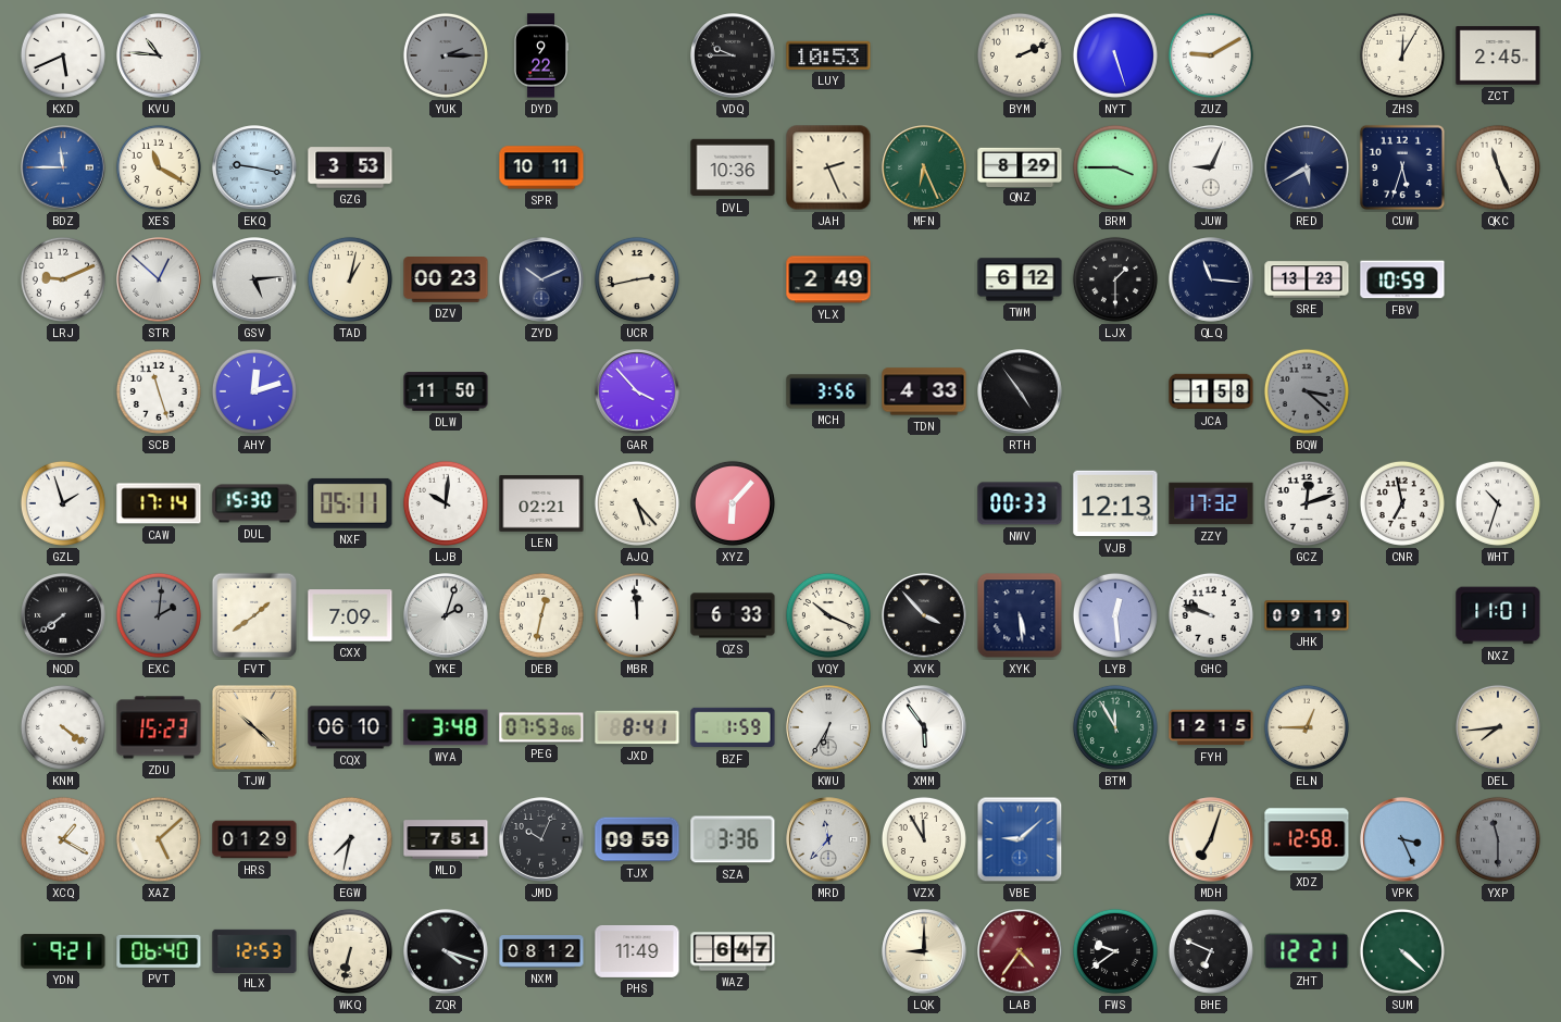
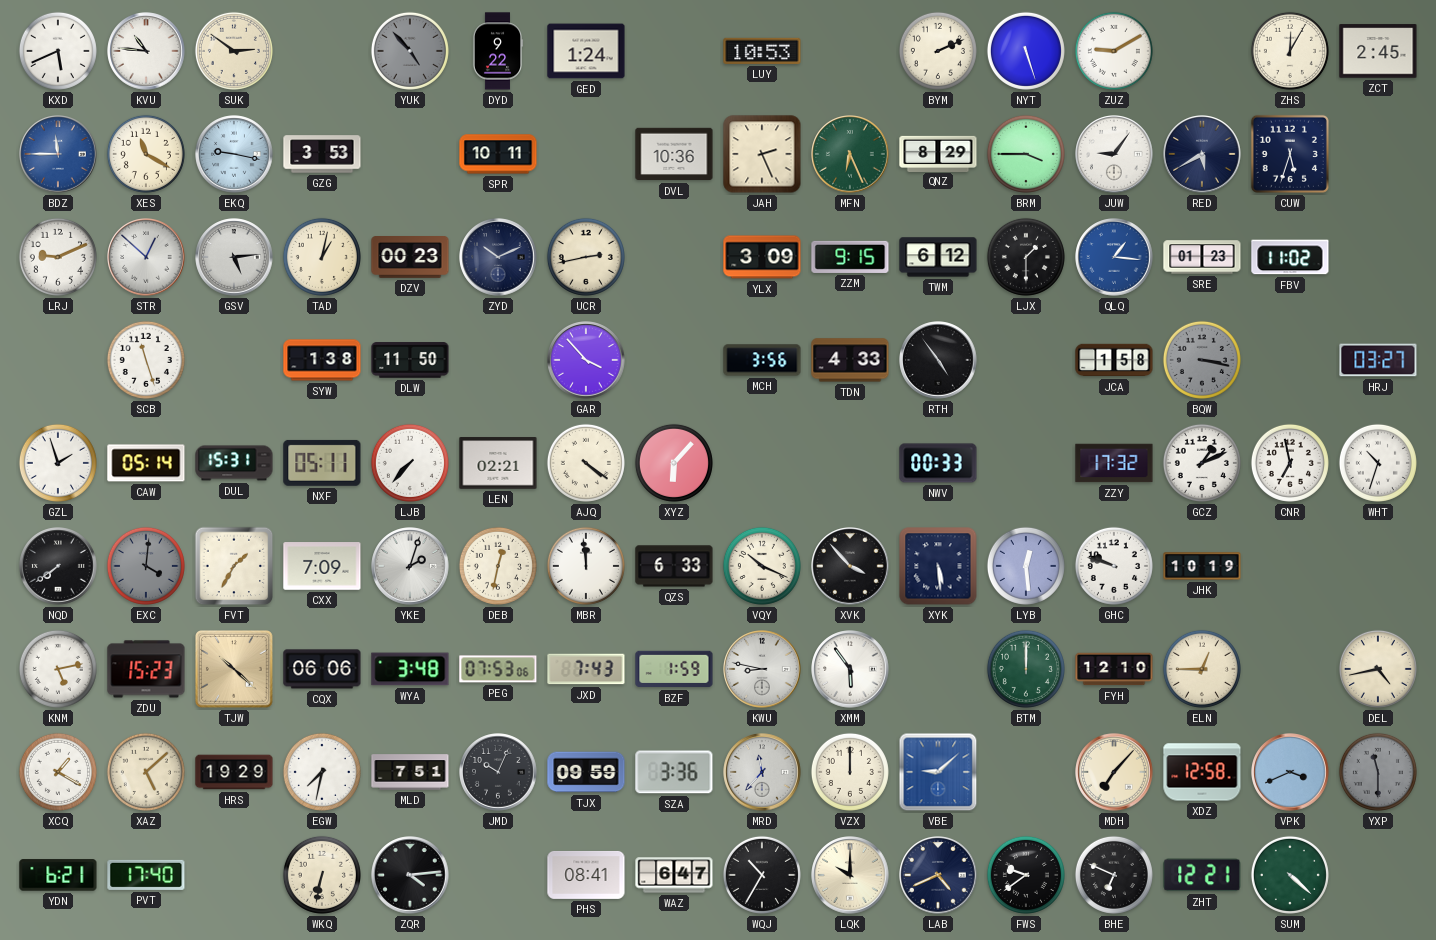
SUK: none -> 2:51
YUK: 2:15 -> 4:53
GED: none -> 1:24
VDQ: 9:45 -> none
JUW: 9:04 -> 9:06
QKC: 11:26 -> none
YLX: 2:49 -> 3:09
ZZM: none -> 9:15
QLQ: 11:16 -> 1:16
QLQ dial: navy -> blue
SRE: 13:23 -> 01:23
FBV: 10:59 -> 11:02
AHY: 12:12 -> none
SYW: none -> 1:38
BQW: 3:22 -> 3:17
HRJ: none -> 03:27
CAW: 17:14 -> 05:14
DUL: 15:30 -> 15:31
LJB: 10:01 -> 7:37
AJQ: 5:23 -> 4:21
VJB: 12:13 -> none
GCZ: 12:12 -> 1:11
EXC: 2:01 -> 4:01
FVT: 1:39 -> 1:35
JHK: 09:19 -> 10:19
NXZ: 11:01 -> none
KNM: 4:21 -> 5:13
CQX: 06:10 -> 06:06
JXD: 8:41 -> 7:43
KWU: 6:35 -> 8:47
BTM: 11:55 -> 12:00
FYH: 12:15 -> 12:10
DEL: 7:44 -> 4:43
HRS: 01:29 -> 19:29
VZX: 11:55 -> 12:00
MDH: 7:03 -> 7:07
VPK: 3:26 -> 3:41
YDN: 9:21 -> 6:21
PVT: 06:40 -> 17:40
HLX: 12:53 -> none
ZQR: 4:18 -> 4:14
NXM: 08:12 -> none
PHS: 11:49 -> 08:41
WQJ: none -> 10:35
LQK: 9:00 -> 10:00
LAB: 4:36 -> 4:41
LAB dial: burgundy -> navy
